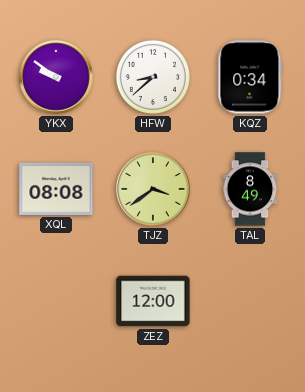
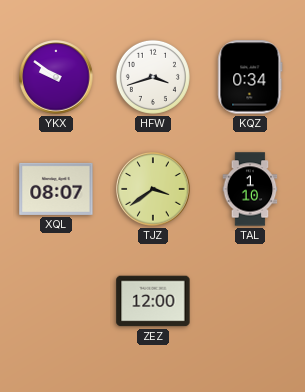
HFW: 8:38 -> 3:42
XQL: 08:08 -> 08:07
TAL: 8:49 -> 1:10
